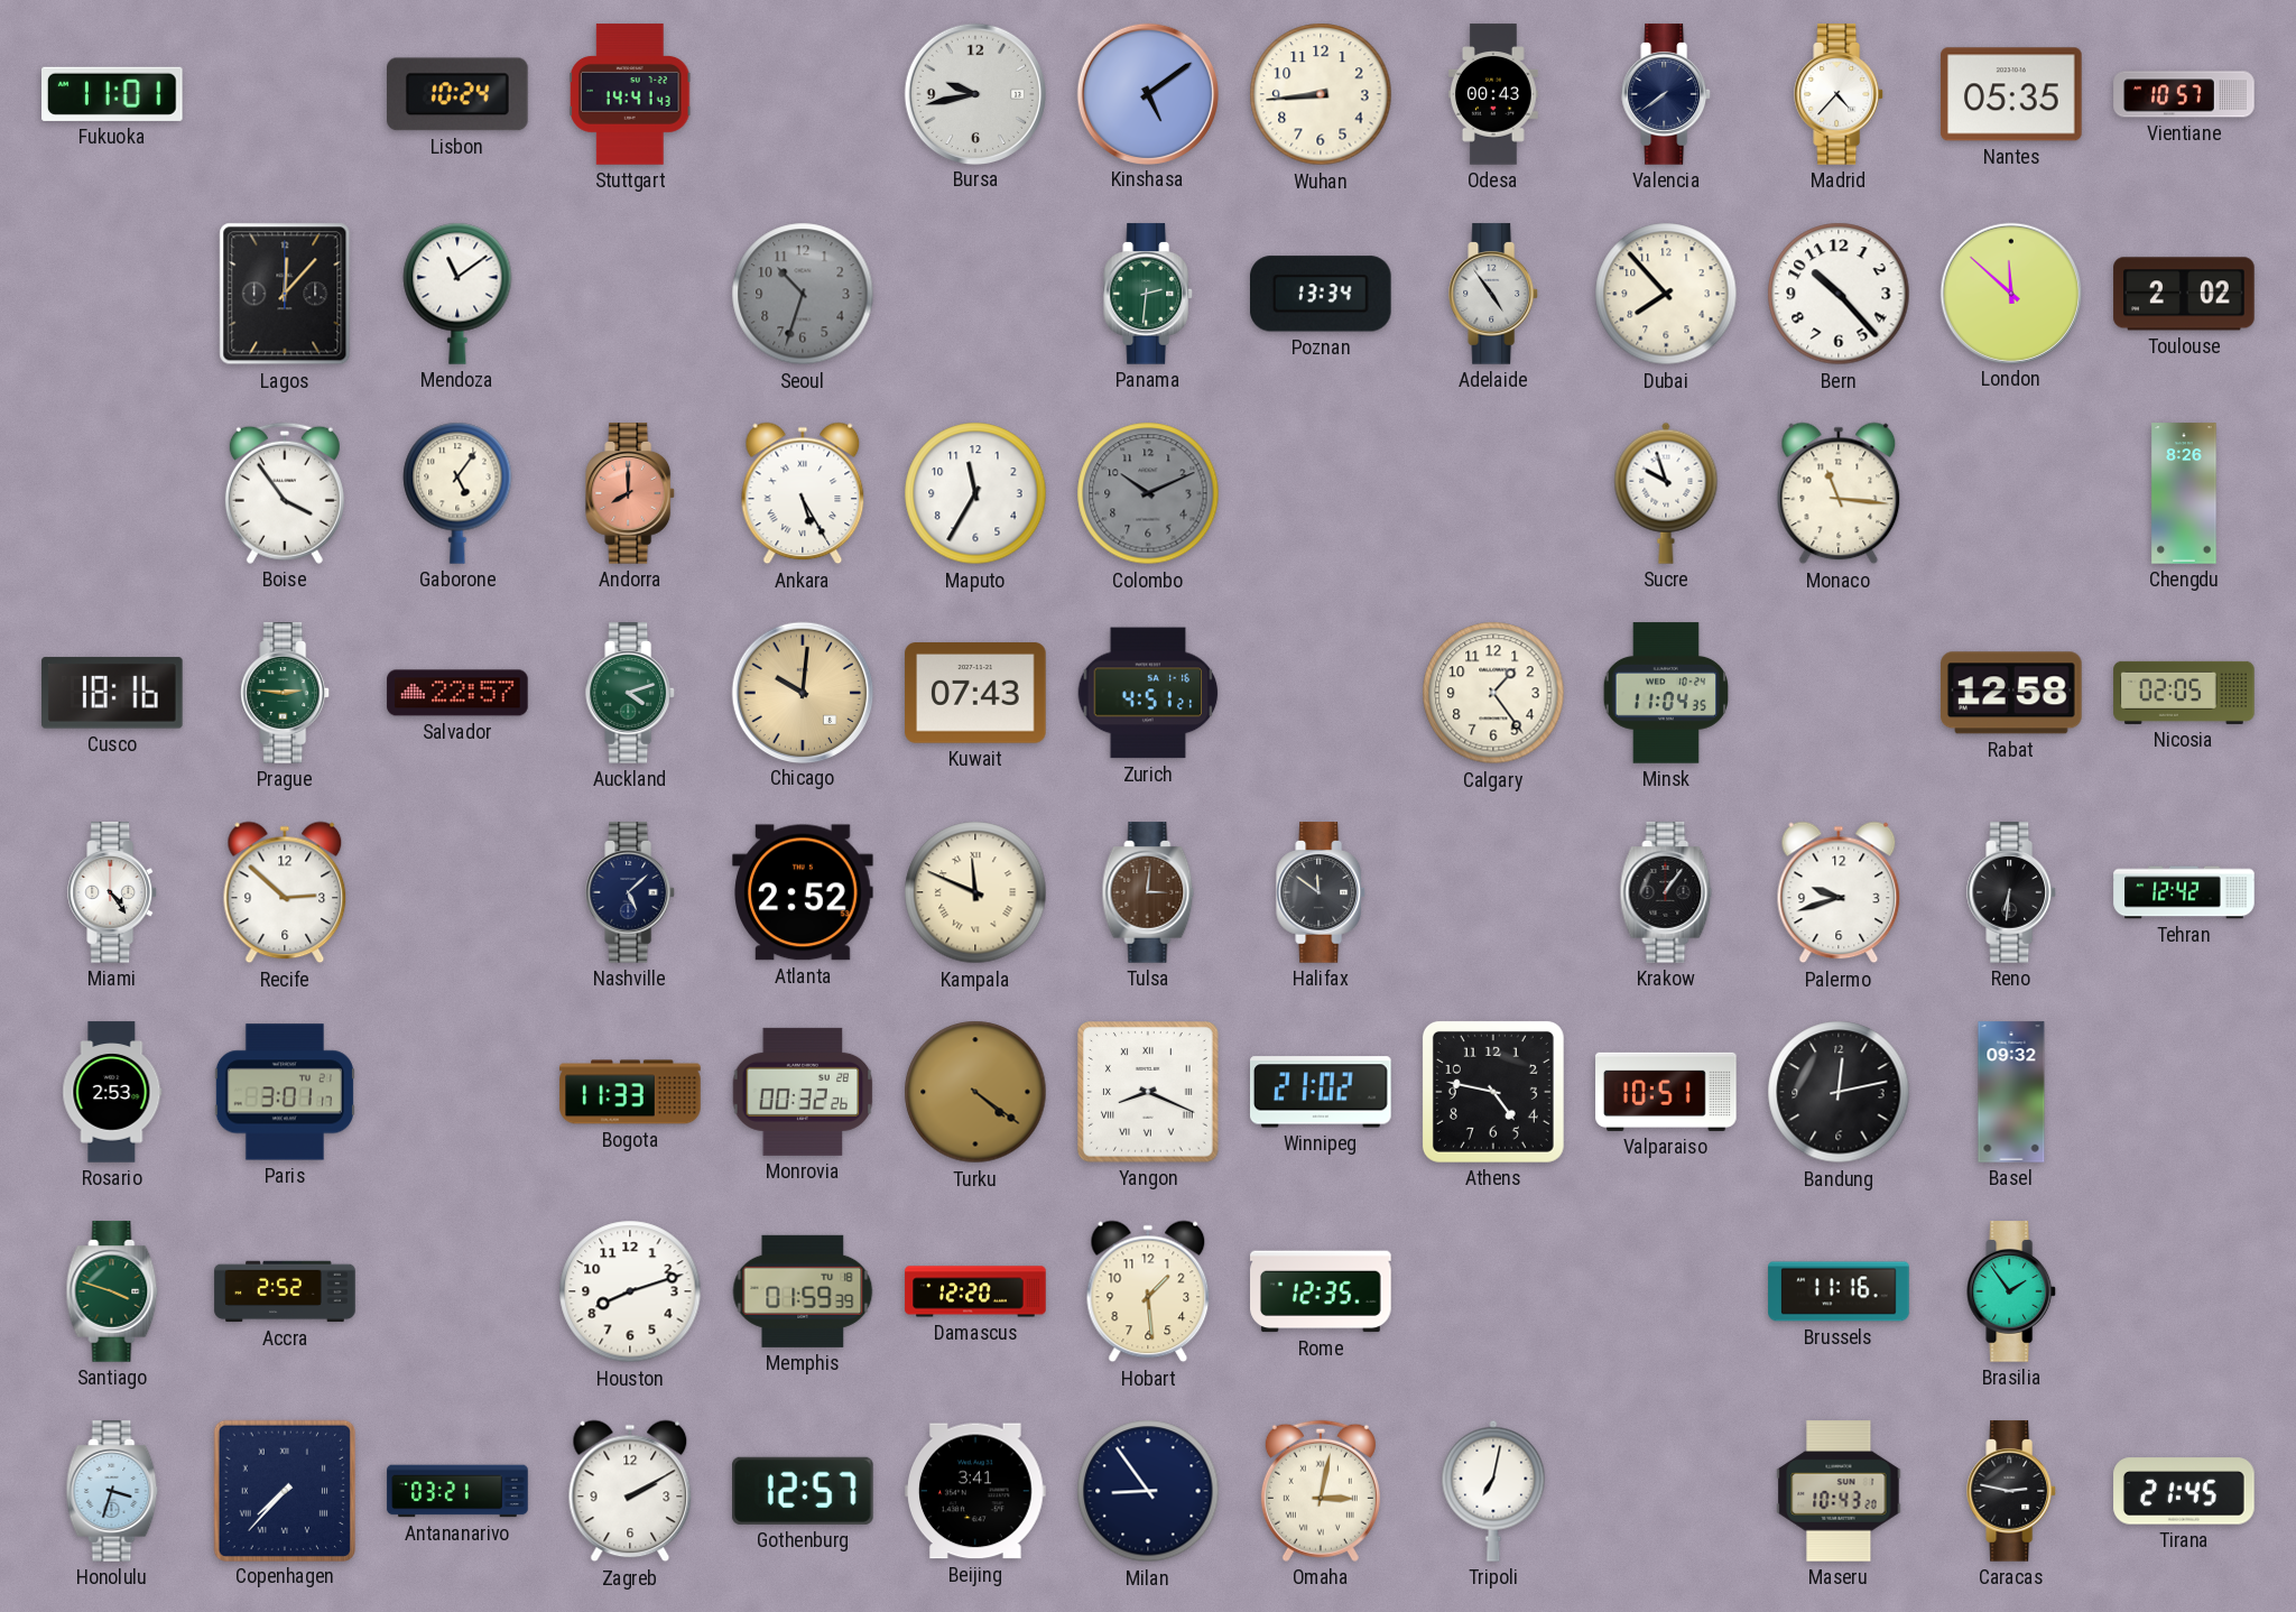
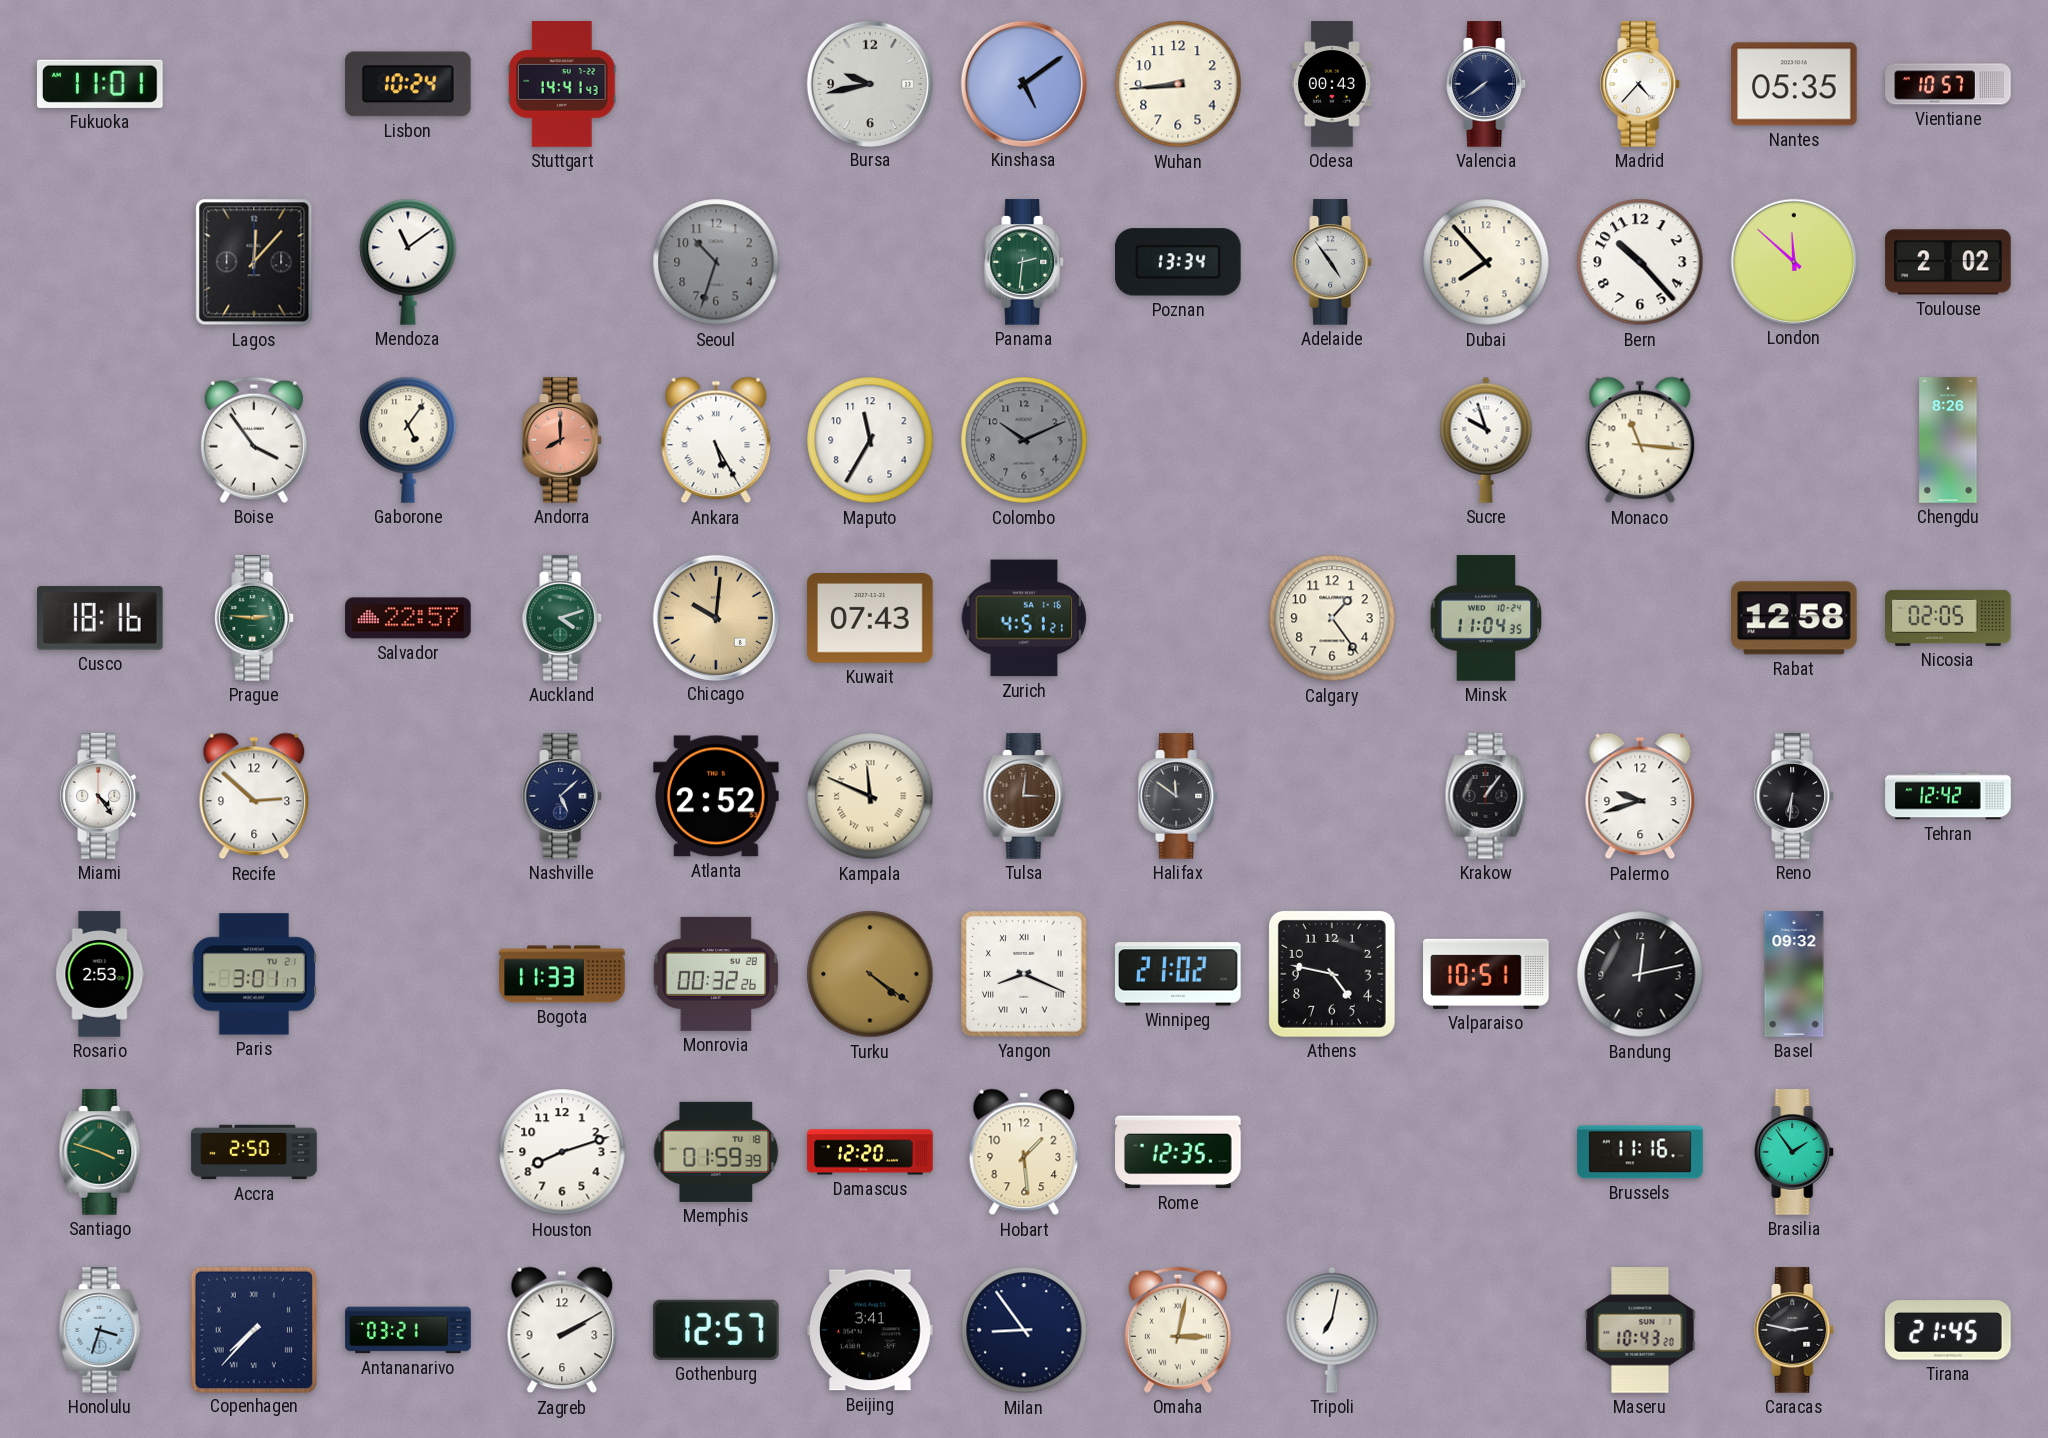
Accra: 2:52 -> 2:50
